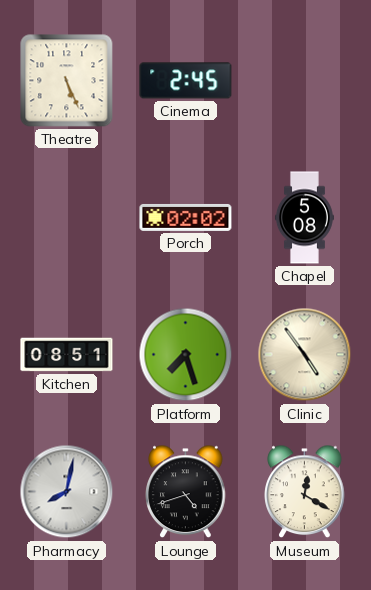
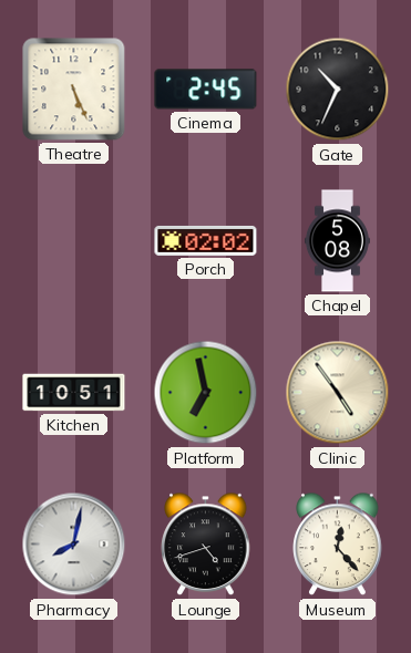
Gate: none -> 10:34
Kitchen: 08:51 -> 10:51
Platform: 7:27 -> 6:58
Museum: 12:20 -> 12:23
